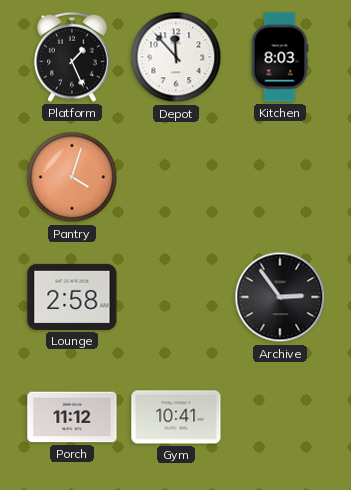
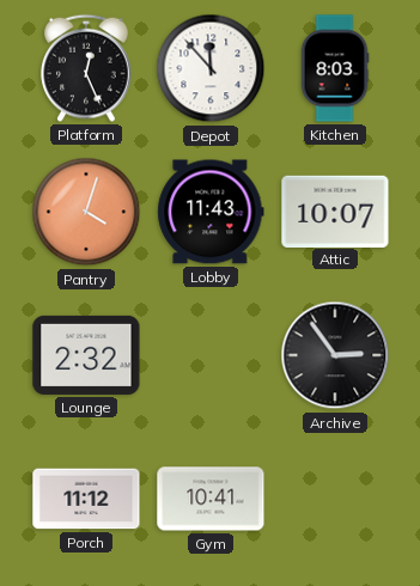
Platform: 1:26 -> 12:26
Lobby: none -> 11:43
Attic: none -> 10:07
Lounge: 2:58 -> 2:32
